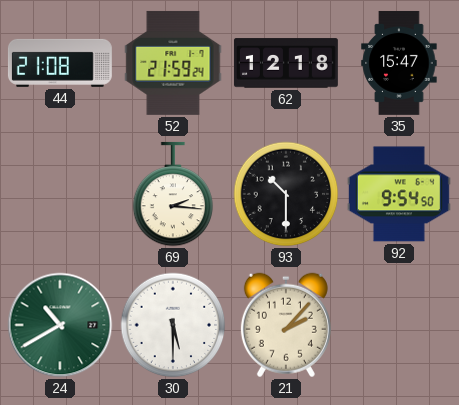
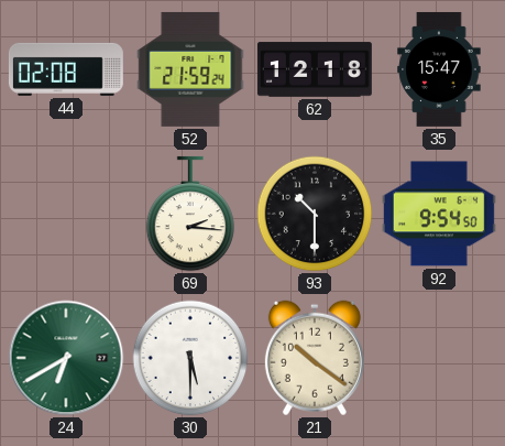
44: 21:08 -> 02:08
24: 10:40 -> 6:40
21: 2:07 -> 10:21
